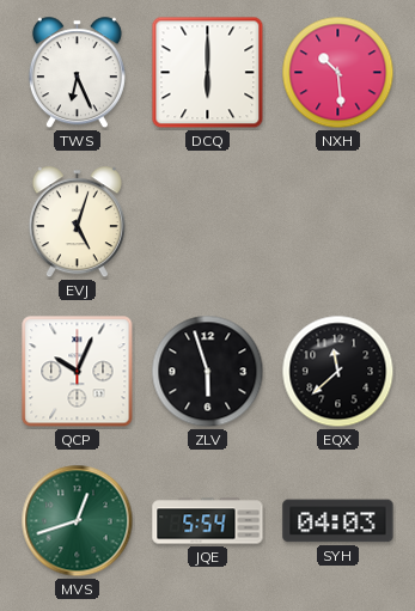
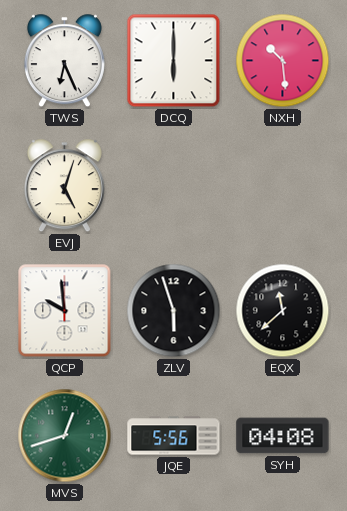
QCP: 10:04 -> 9:59
JQE: 5:54 -> 5:56
SYH: 04:03 -> 04:08
